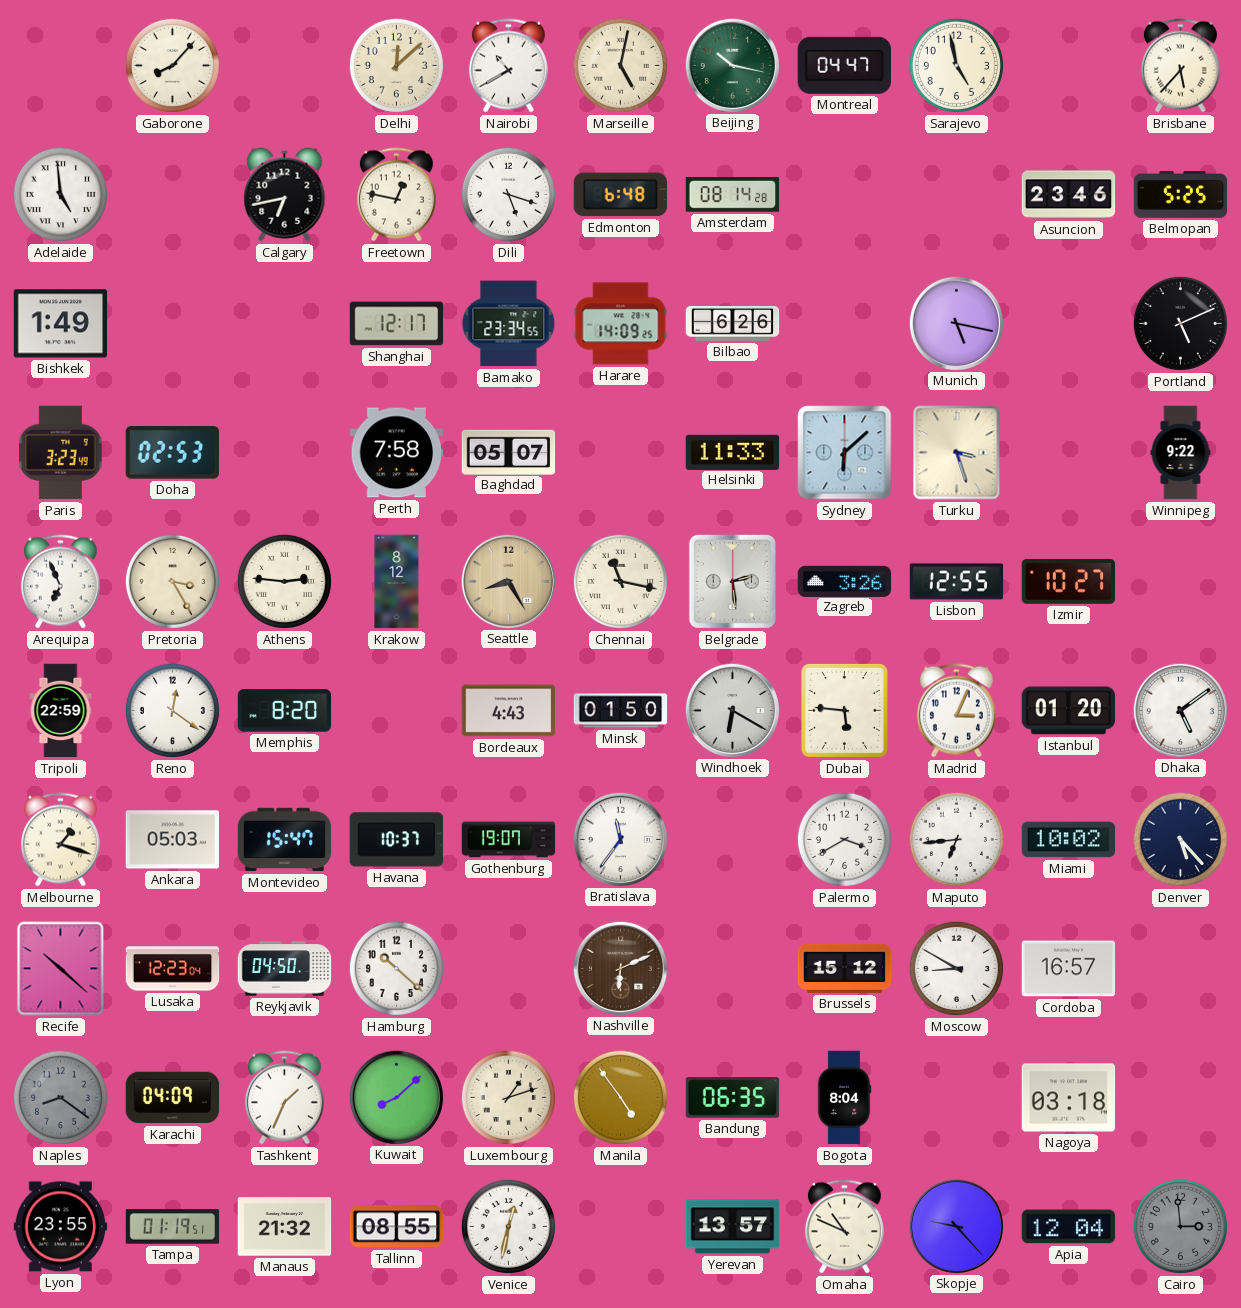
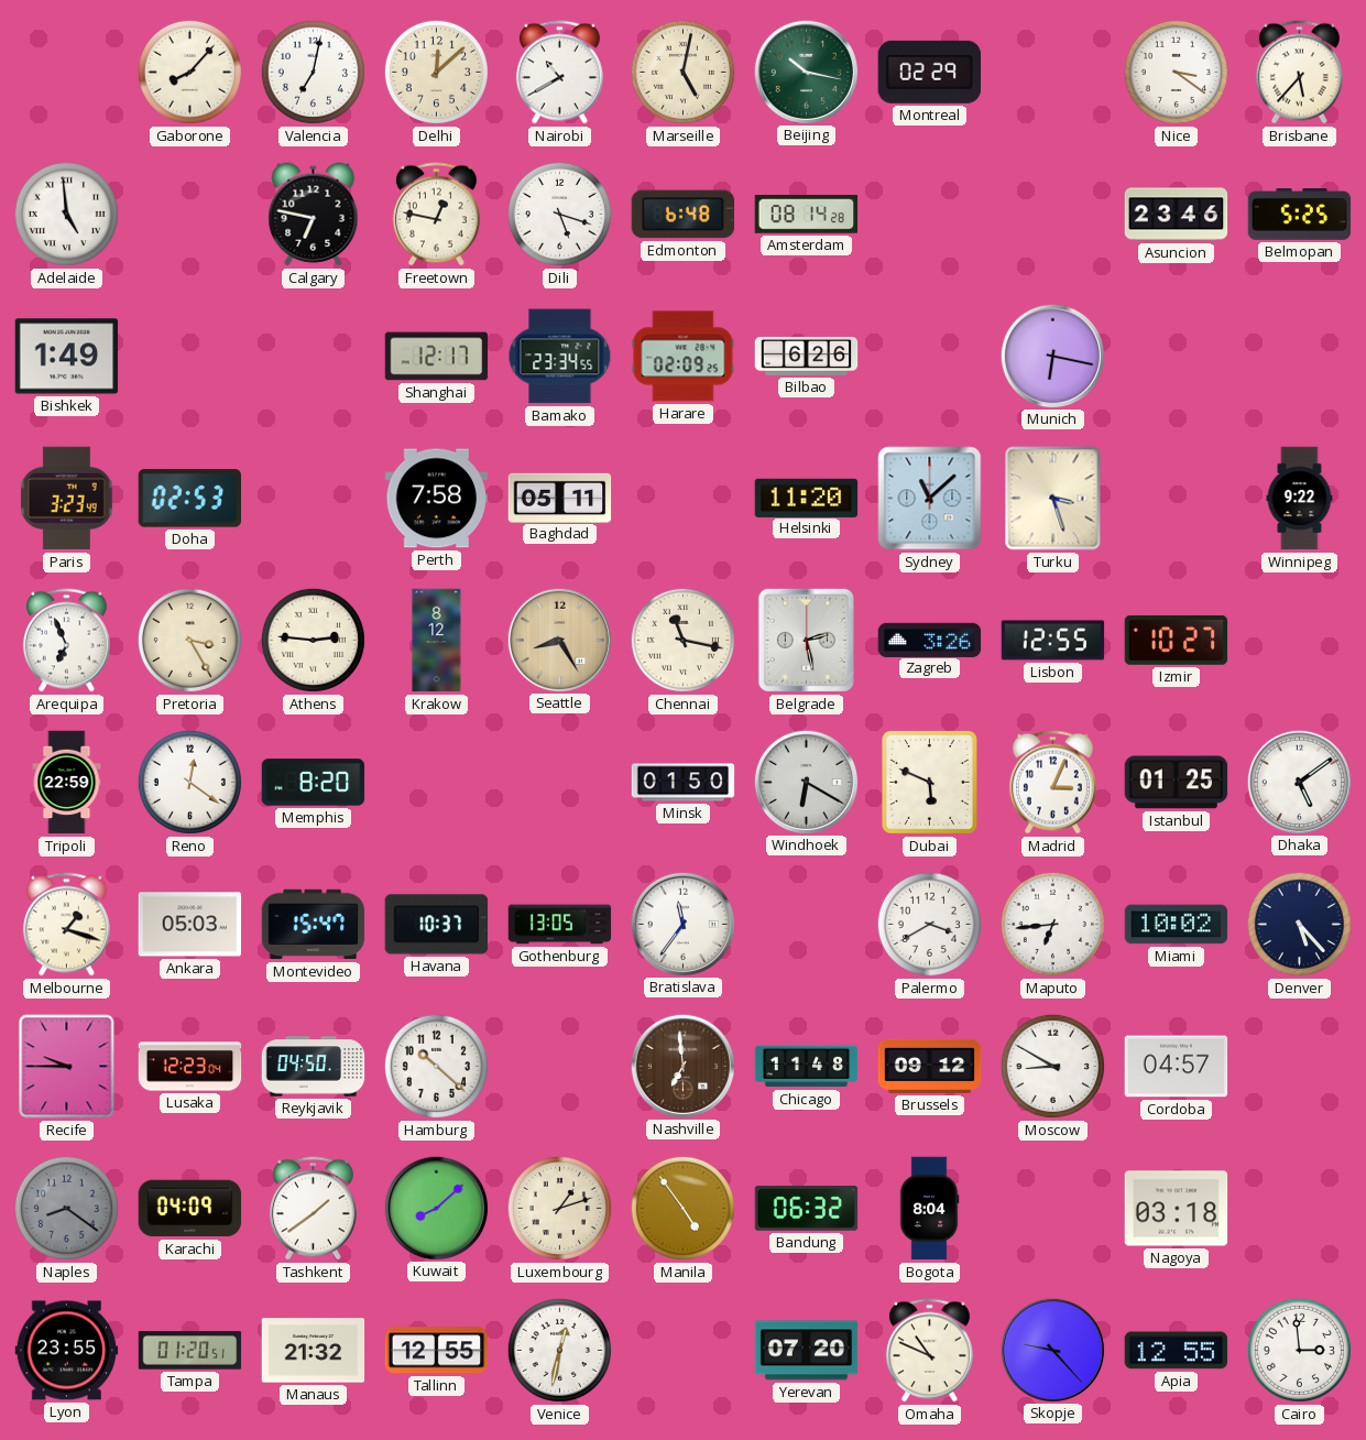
Valencia: none -> 7:02
Montreal: 04:47 -> 02:29
Sarajevo: 4:58 -> none
Nice: none -> 3:21
Calgary: 6:43 -> 6:47
Harare: 14:09 -> 02:09
Munich: 5:17 -> 6:17
Portland: 5:11 -> none
Baghdad: 05:07 -> 05:11
Helsinki: 11:33 -> 11:20
Sydney: 6:08 -> 11:08
Belgrade: 2:29 -> 2:28
Bordeaux: 4:43 -> none
Dubai: 5:46 -> 5:49
Istanbul: 01:20 -> 01:25
Gothenburg: 19:07 -> 13:05
Recife: 10:22 -> 9:45
Nashville: 6:11 -> 6:59
Chicago: none -> 11:48
Brussels: 15:12 -> 09:12
Cordoba: 16:57 -> 04:57
Tashkent: 1:34 -> 1:39
Bandung: 06:35 -> 06:32
Tampa: 01:19 -> 01:20
Tallinn: 08:55 -> 12:55
Yerevan: 13:57 -> 07:20
Apia: 12:04 -> 12:55
Cairo dial: grey -> white
